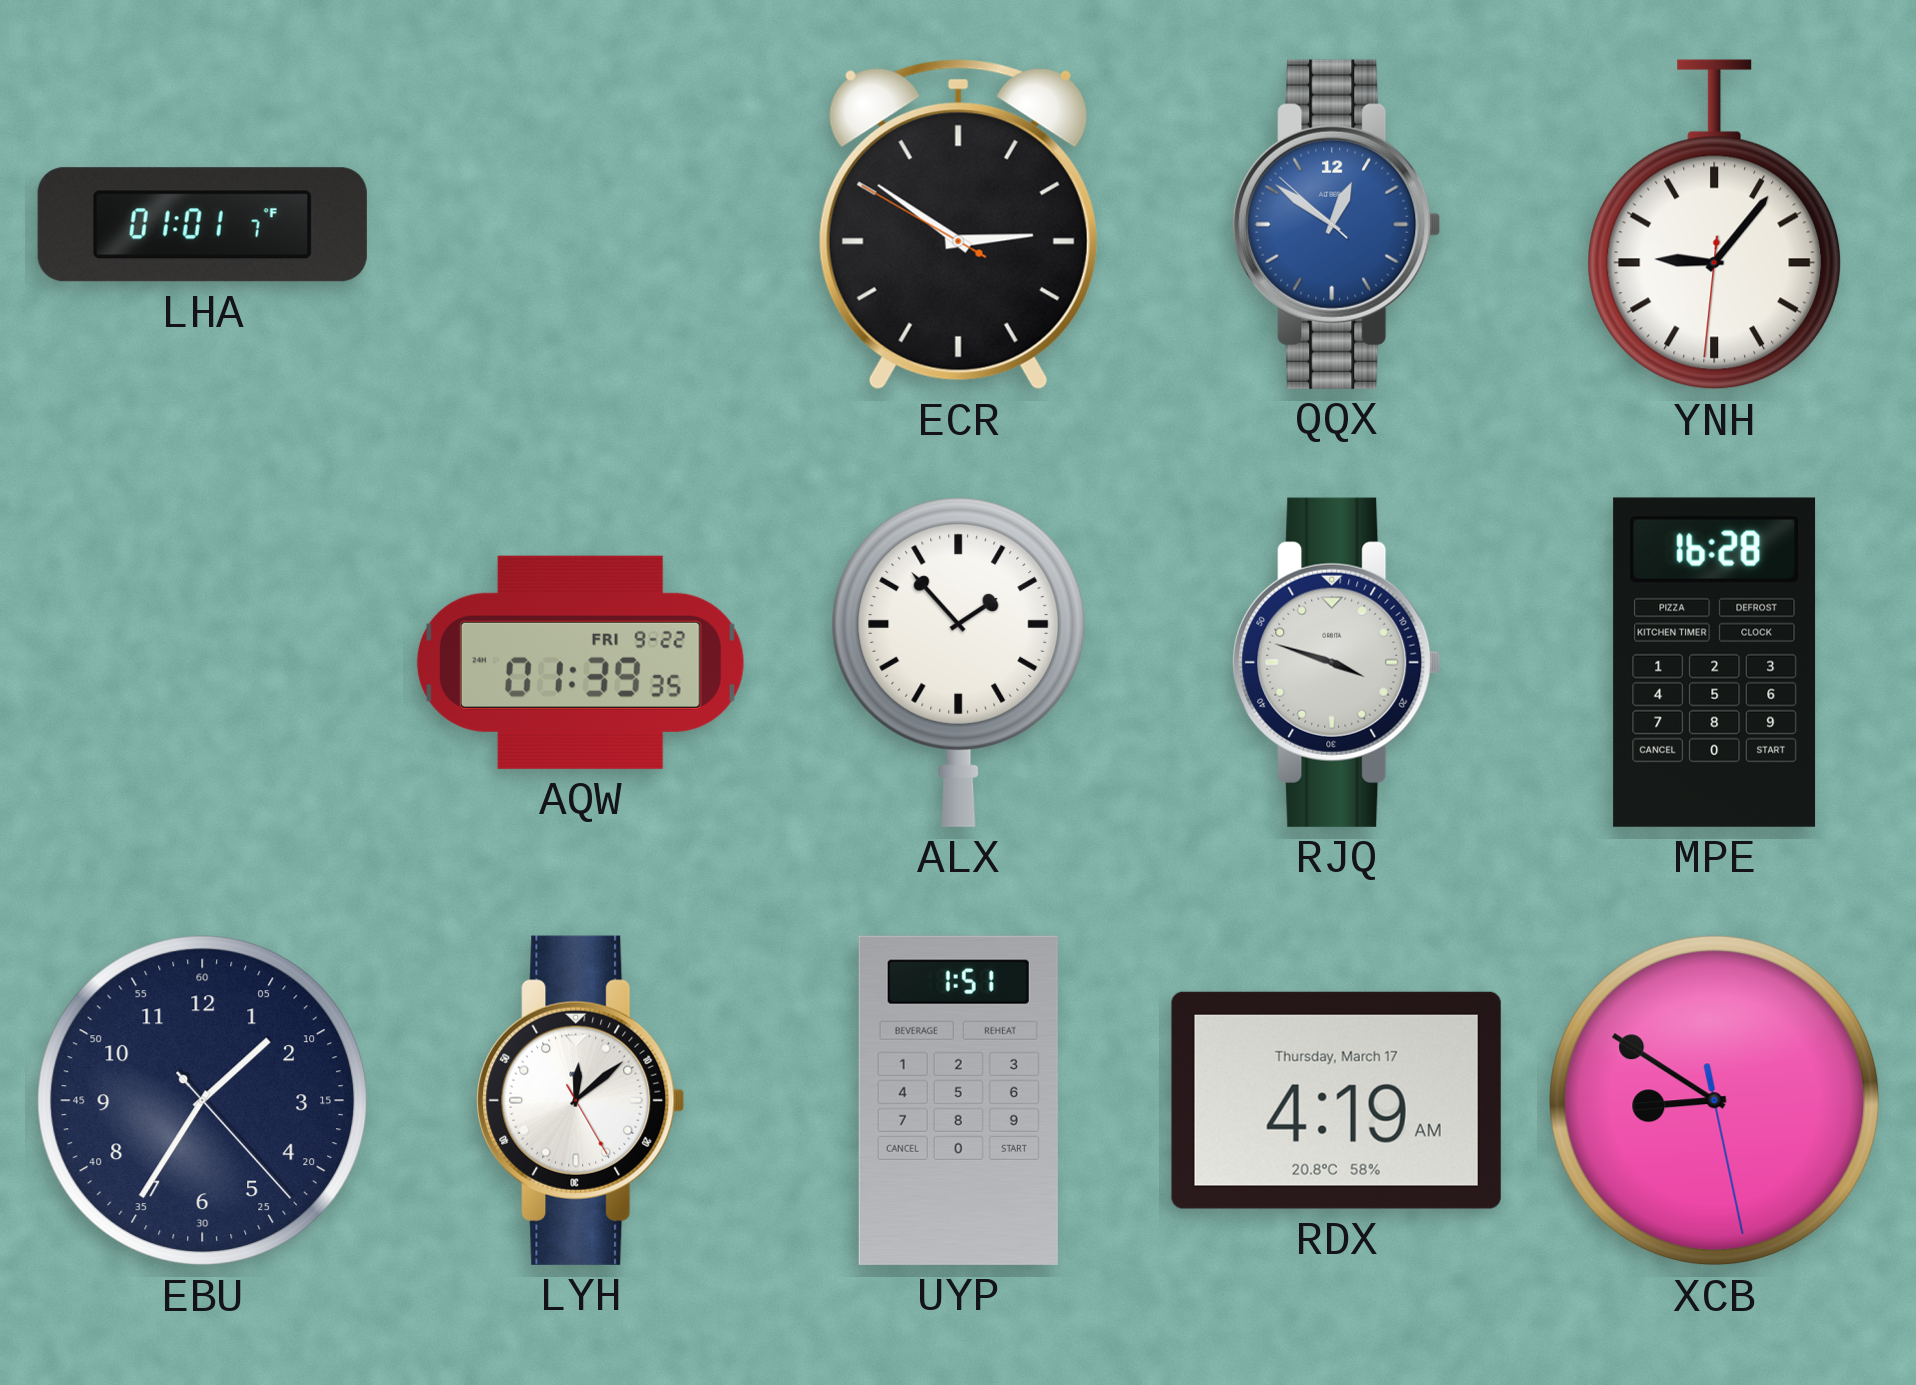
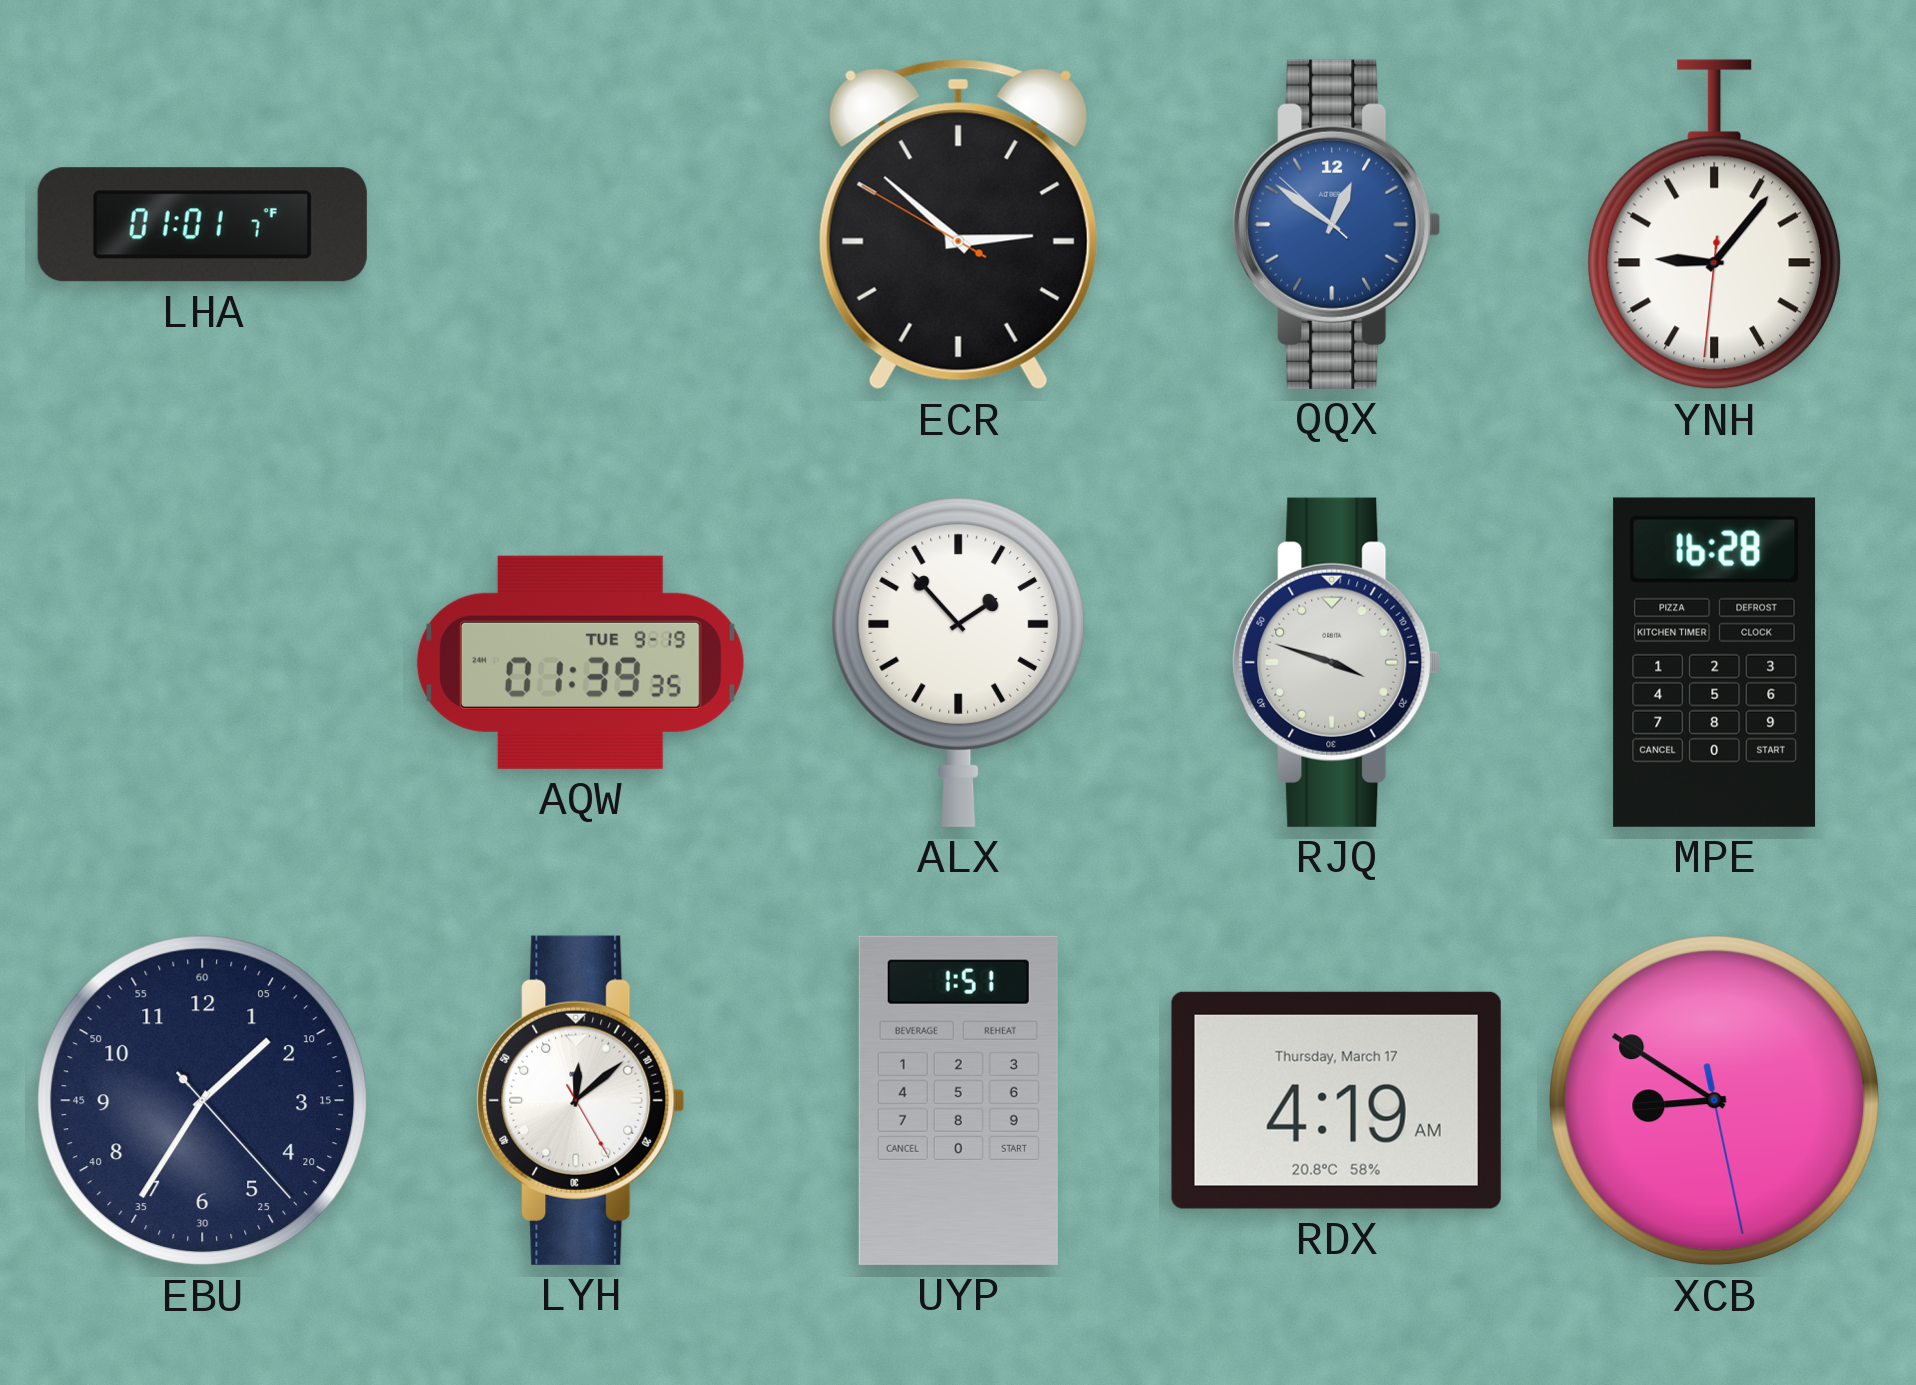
ECR: 2:50 -> 2:51
AQW date: FRI 9-22 -> TUE 9-19
